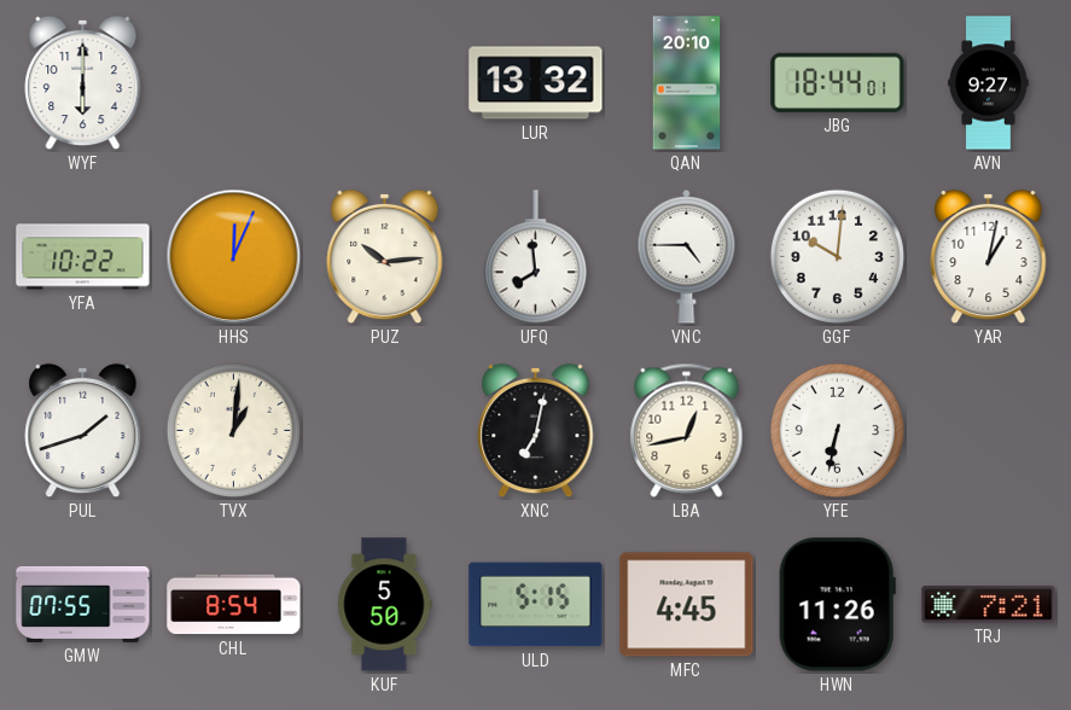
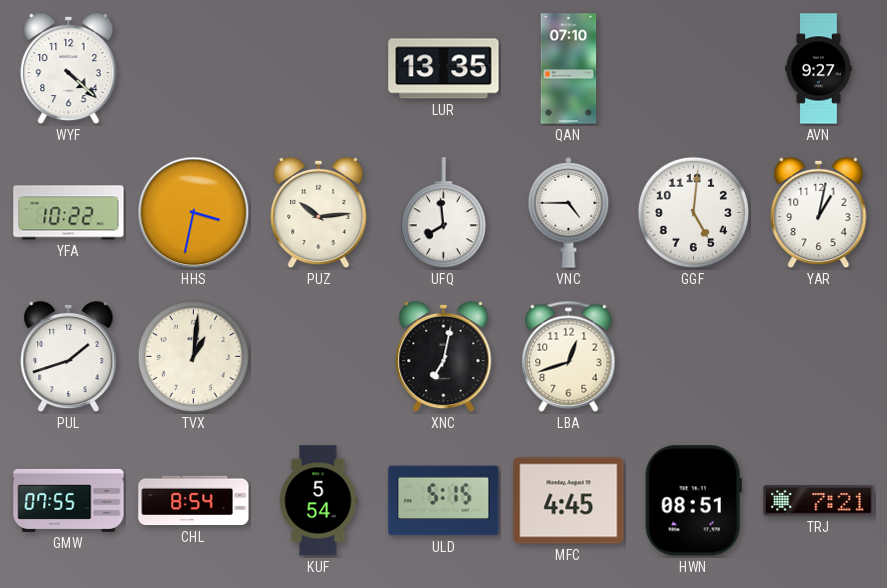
WYF: 6:00 -> 4:22
LUR: 13:32 -> 13:35
QAN: 20:10 -> 07:10
JBG: 18:44 -> none
HHS: 12:04 -> 3:32
GGF: 10:01 -> 5:01
LBA: 12:43 -> 12:42
YFE: 6:32 -> none
KUF: 5:50 -> 5:54
HWN: 11:26 -> 08:51
